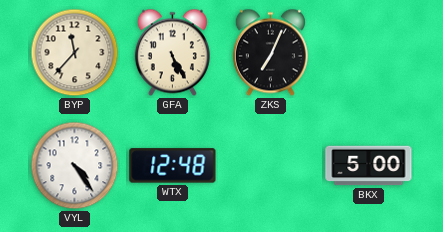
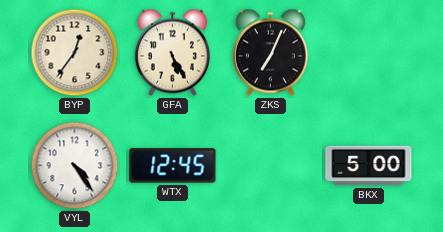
BYP: 11:37 -> 12:36
WTX: 12:48 -> 12:45
